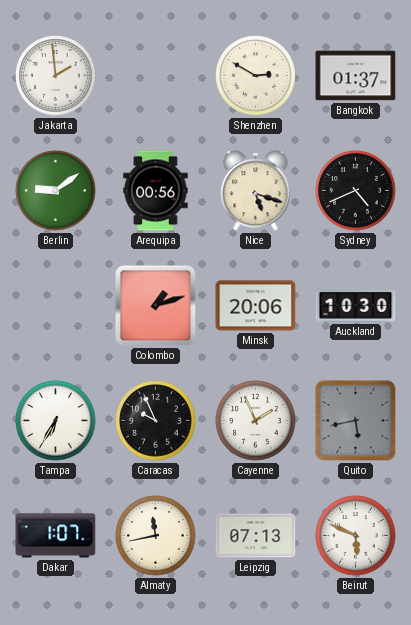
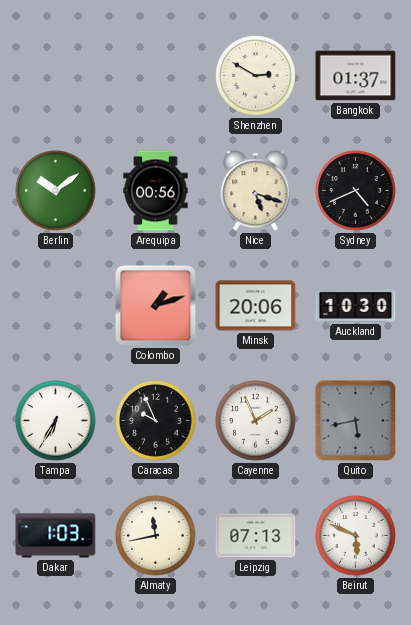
Jakarta: 1:59 -> none
Berlin: 9:09 -> 10:09
Dakar: 1:07 -> 1:03
